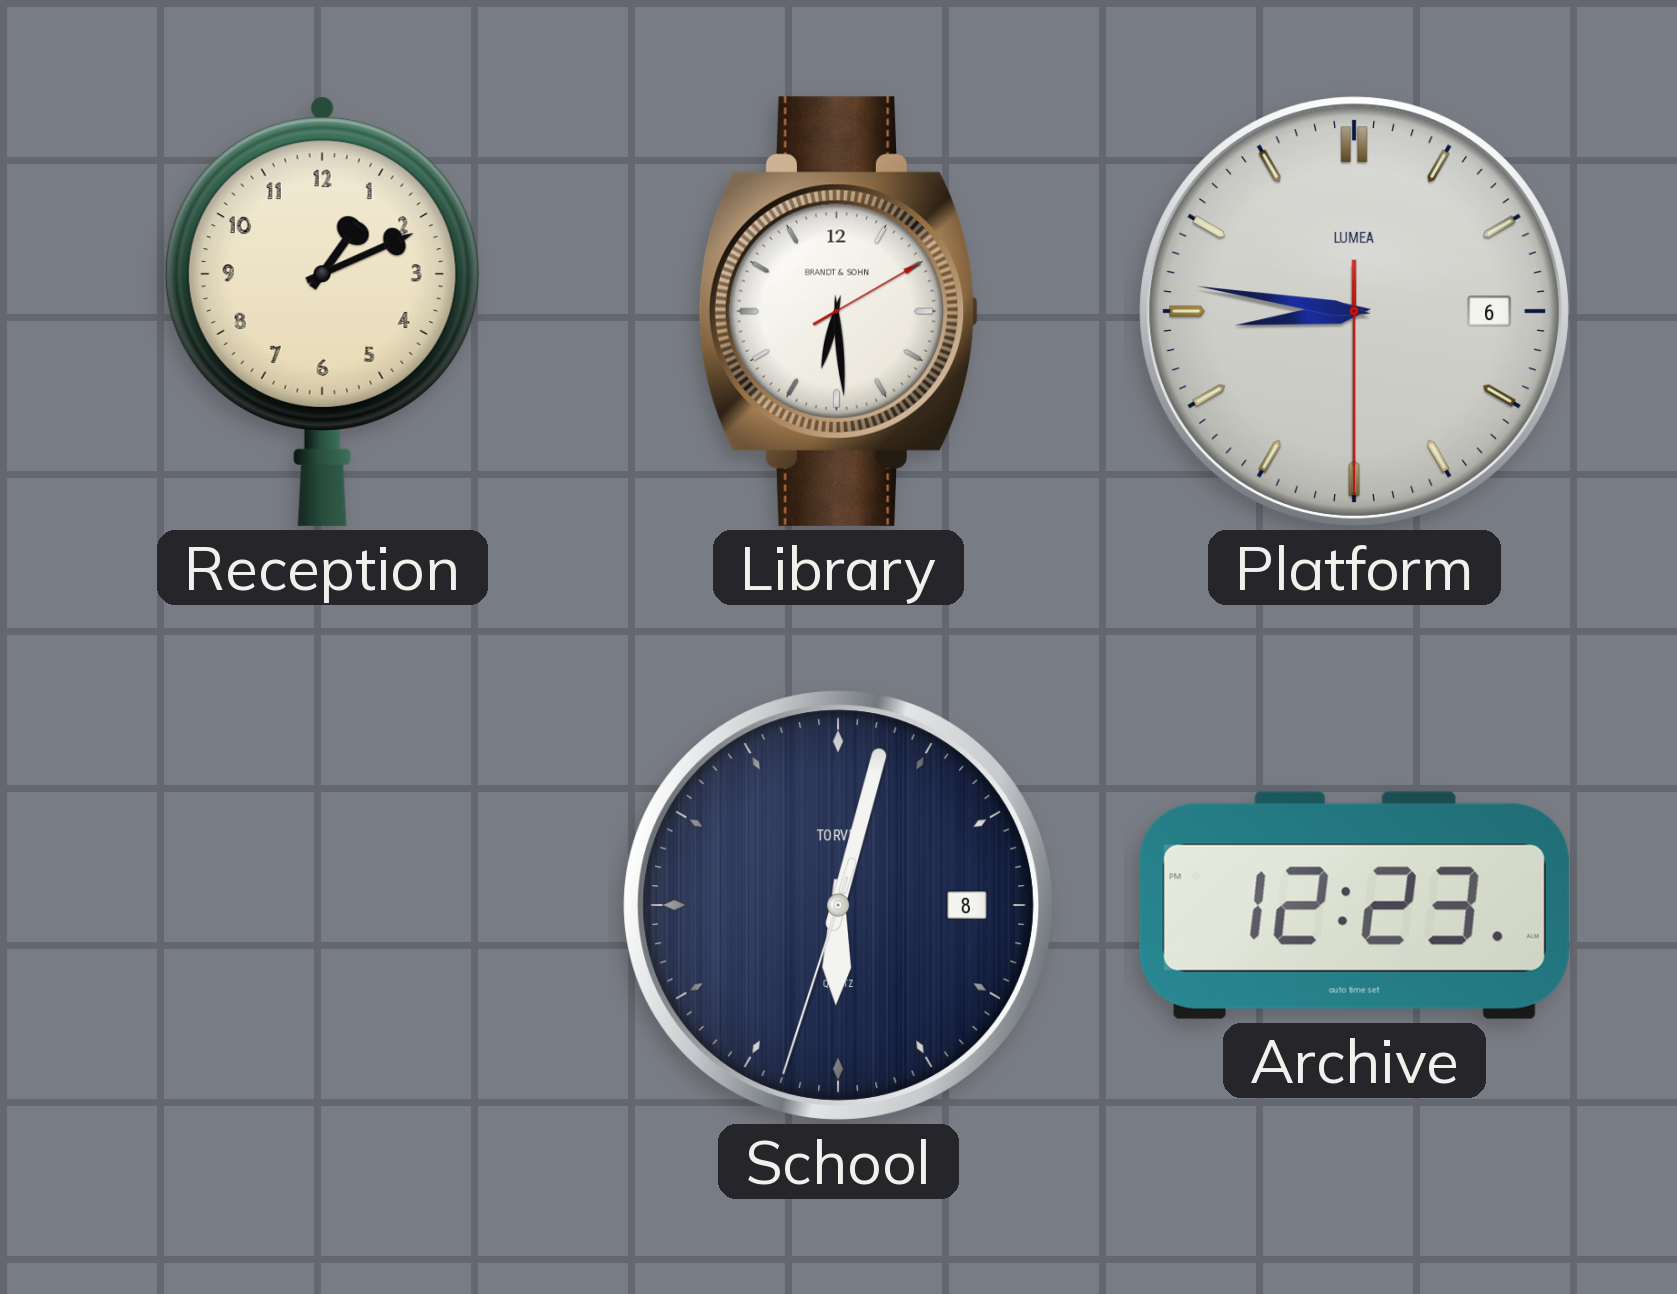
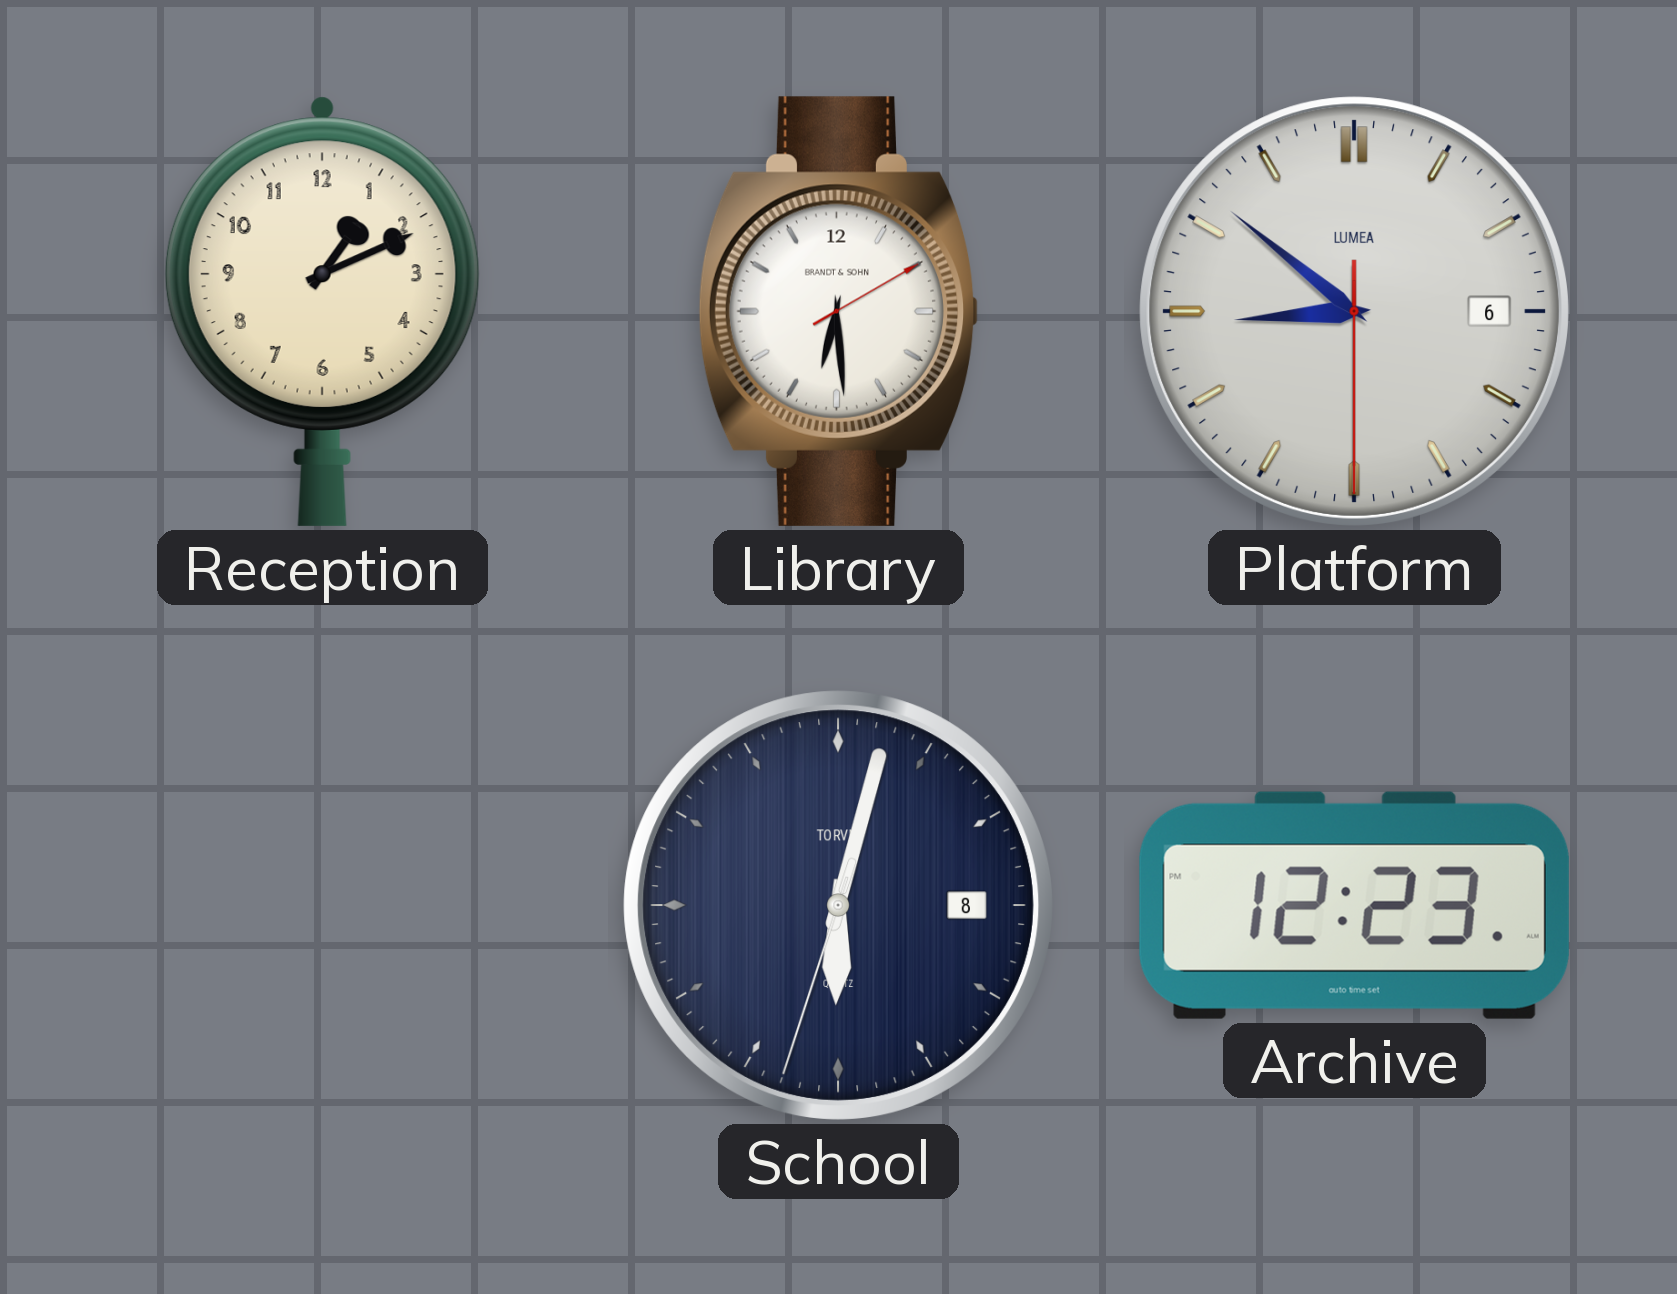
Platform: 8:46 -> 8:51
